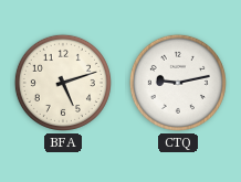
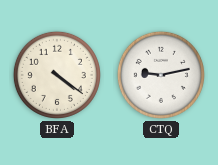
BFA: 5:12 -> 4:21
